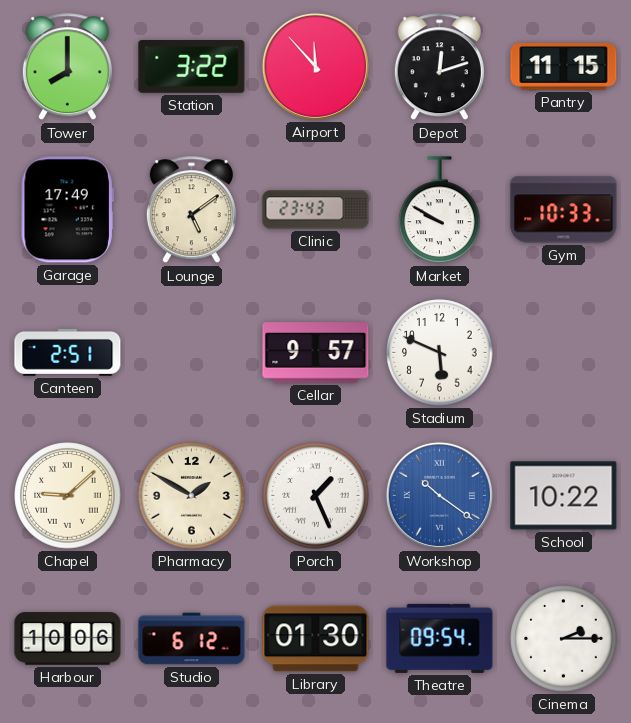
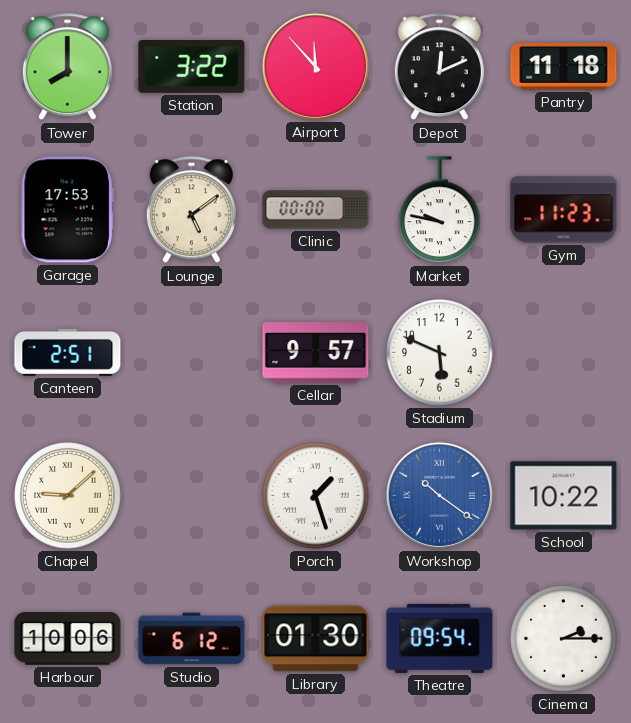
Depot: 12:12 -> 12:11
Pantry: 11:15 -> 11:18
Garage: 17:49 -> 17:53
Clinic: 23:43 -> 00:00
Market: 9:50 -> 9:47
Gym: 10:33 -> 11:23
Pharmacy: 1:50 -> none
Porch: 1:26 -> 1:27
